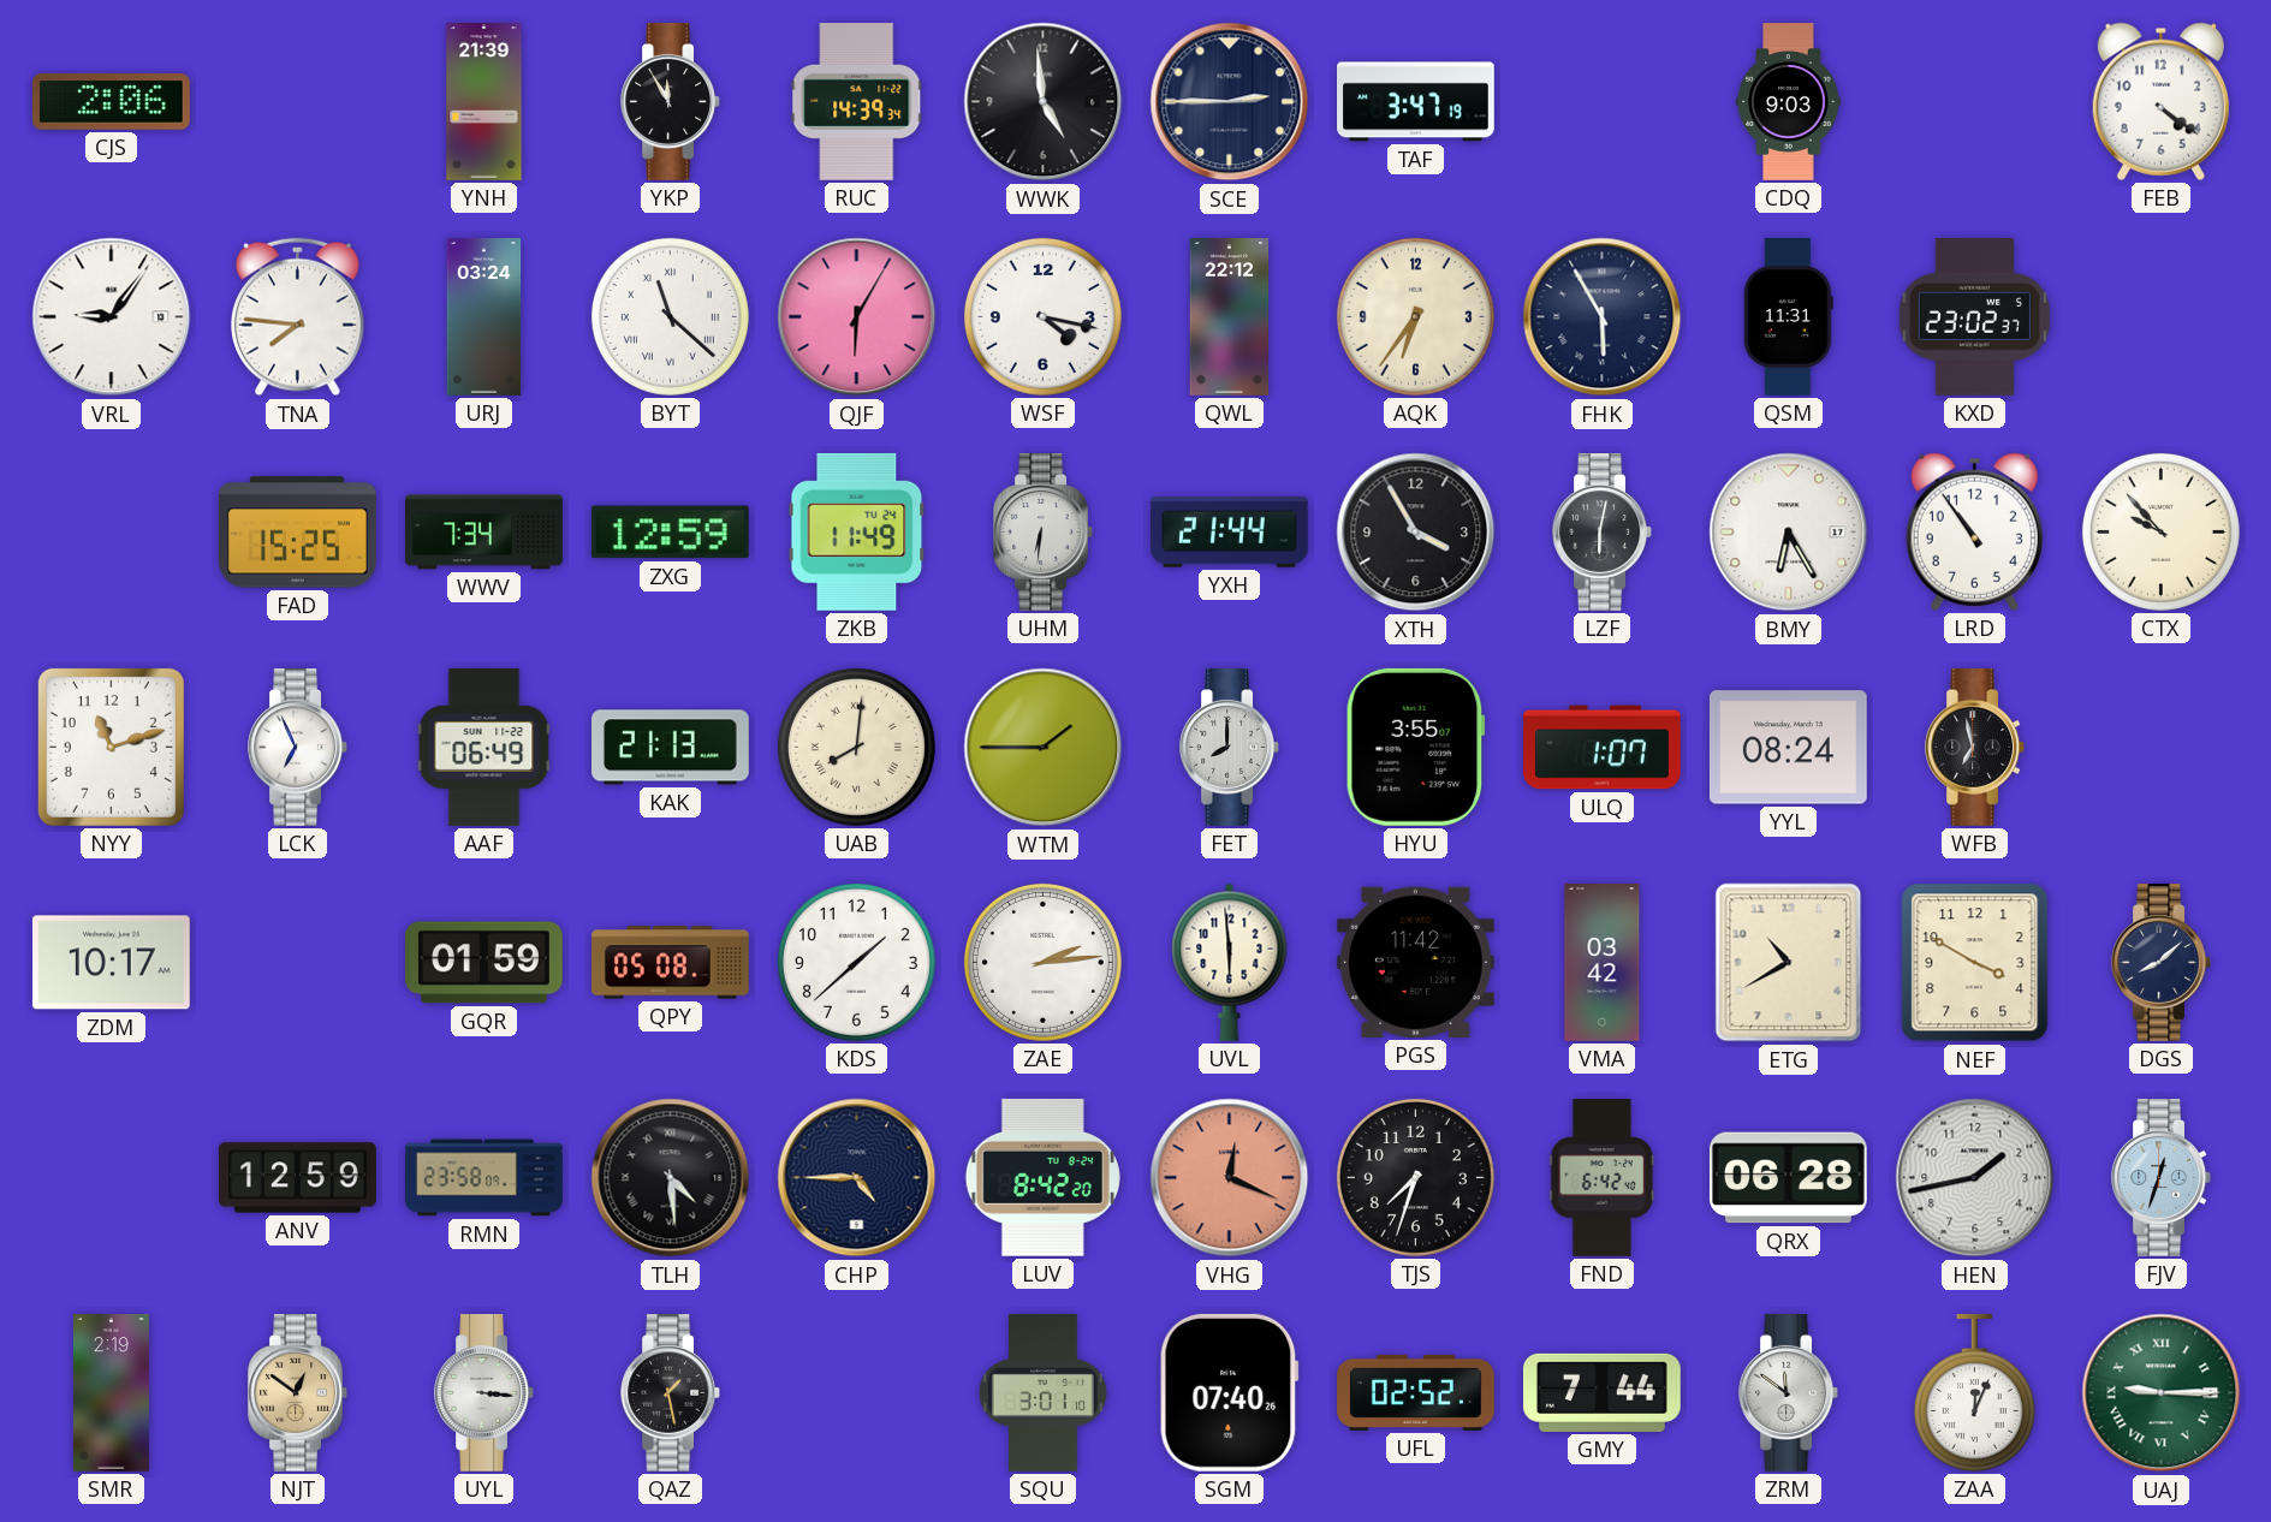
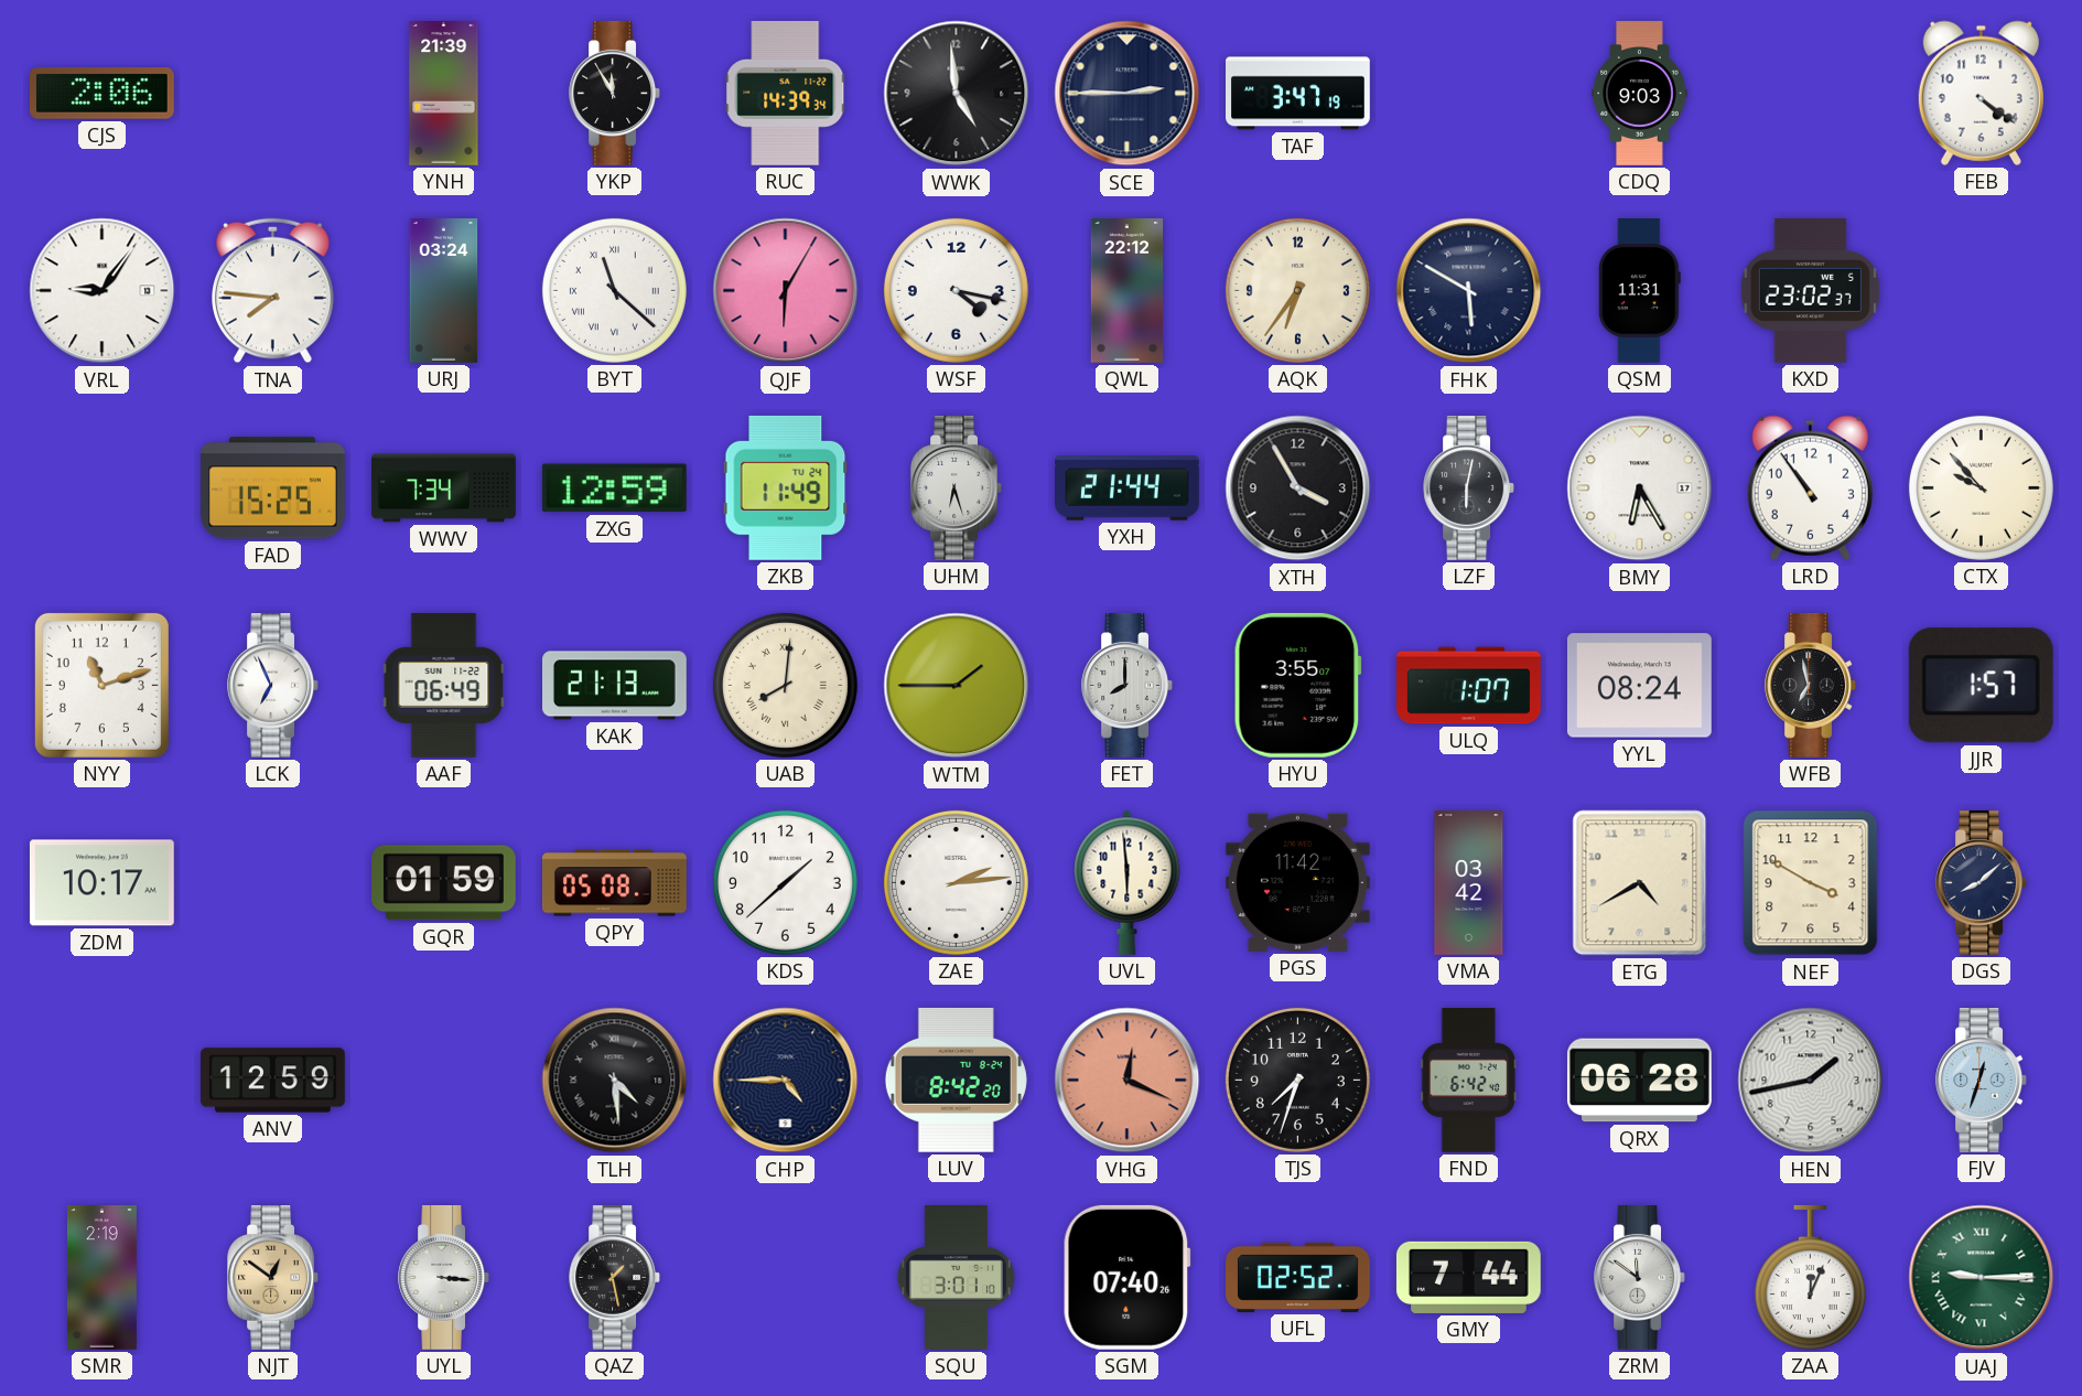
FHK: 5:55 -> 5:50
UHM: 6:31 -> 6:27
JJR: none -> 1:57
ETG: 10:40 -> 4:40
RMN: 23:58 -> none
